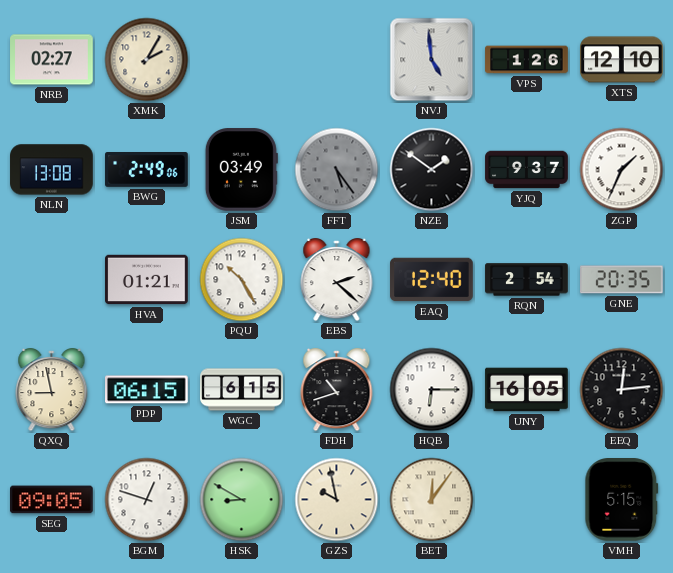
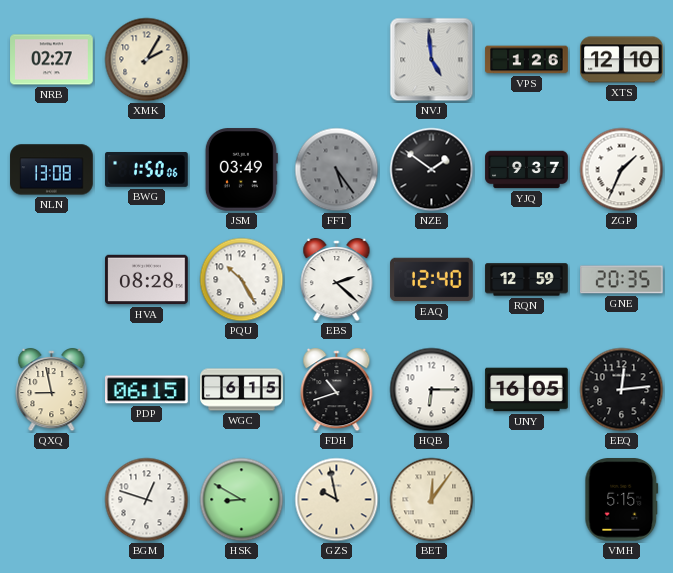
BWG: 2:49 -> 1:50
HVA: 01:21 -> 08:28
RQN: 2:54 -> 12:59
SEG: 09:05 -> none
